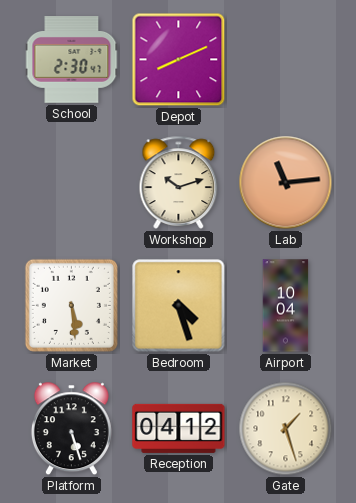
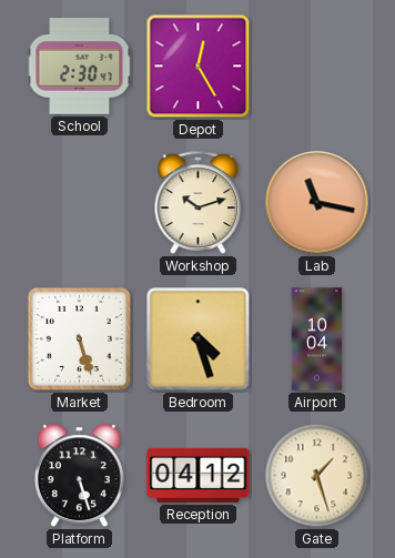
Depot: 8:11 -> 12:25
Lab: 11:14 -> 11:17
Market: 5:29 -> 5:27
